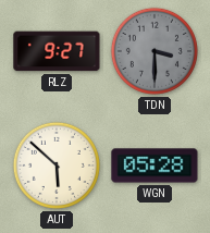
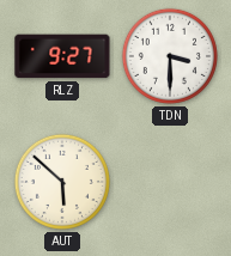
TDN dial: grey -> white
WGN: 05:28 -> none
